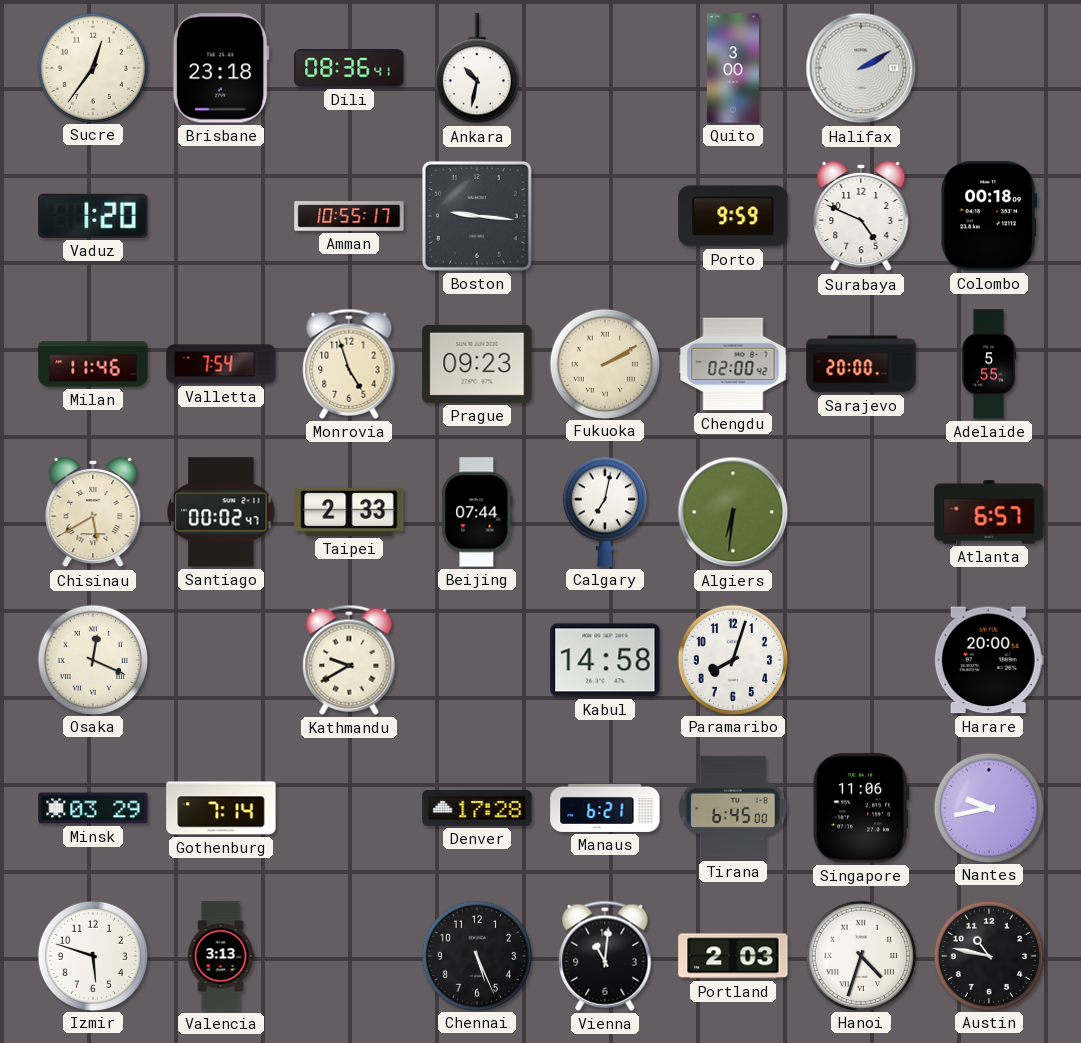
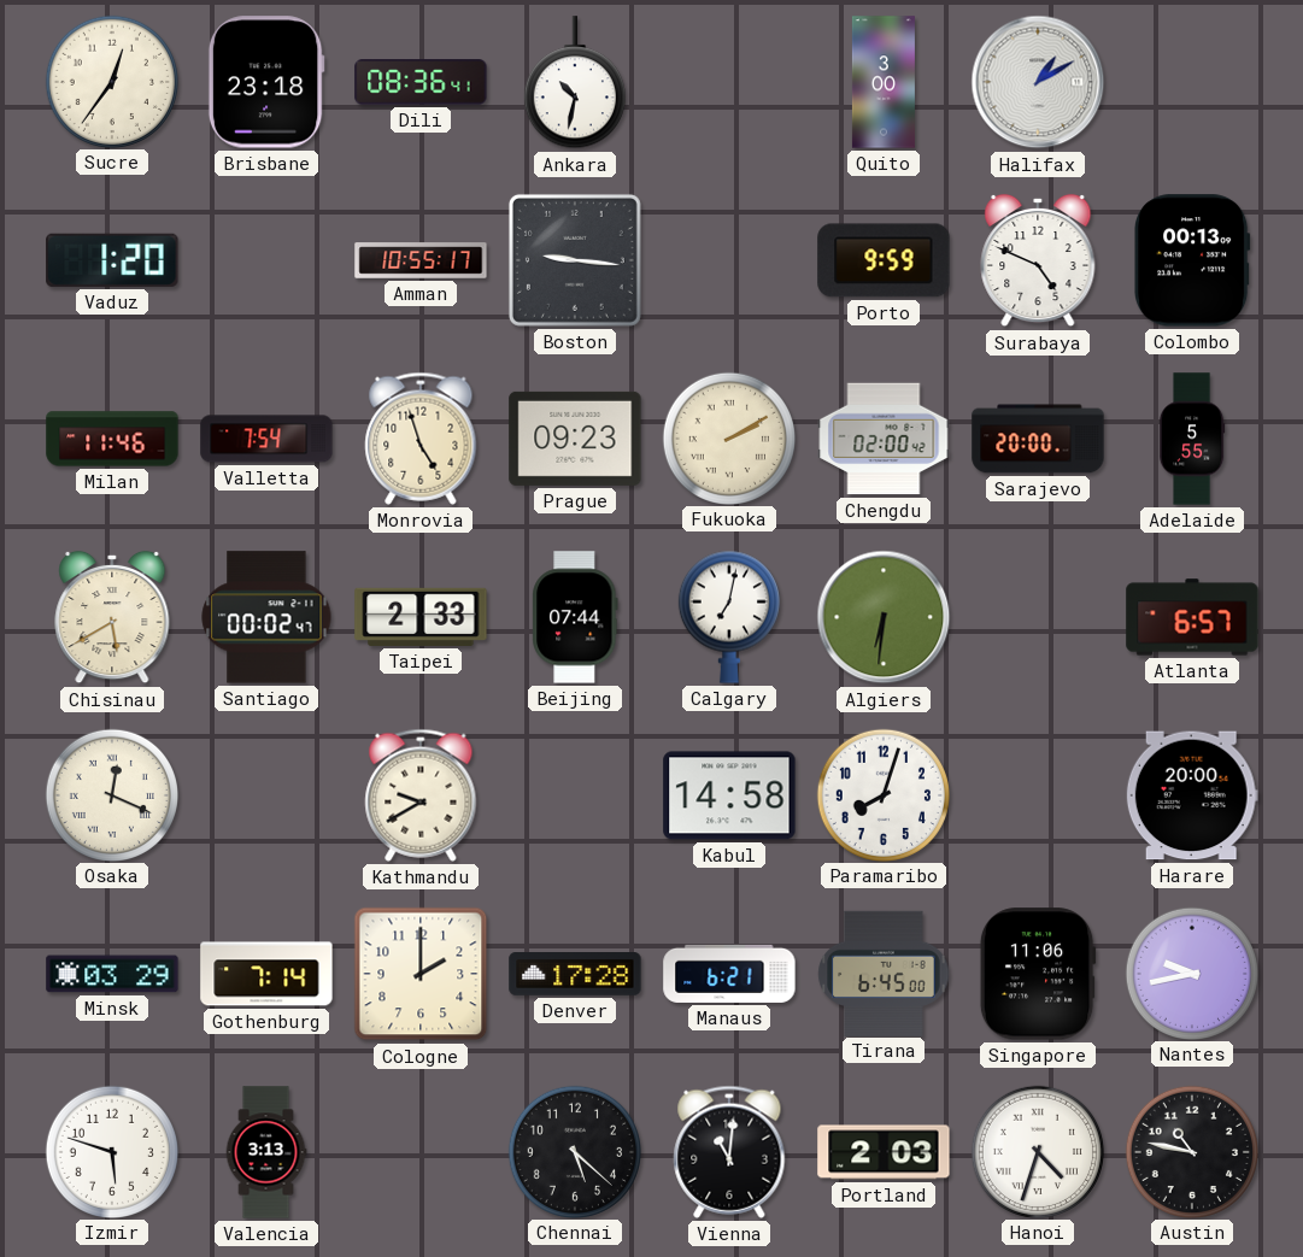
Halifax: 2:10 -> 1:10
Colombo: 00:18 -> 00:13
Cologne: none -> 2:00
Chennai: 5:26 -> 5:22
